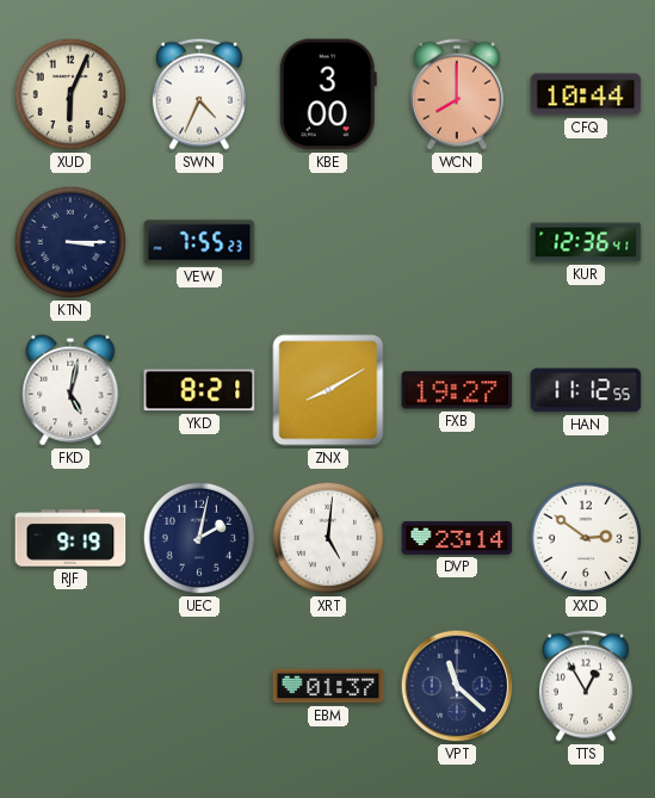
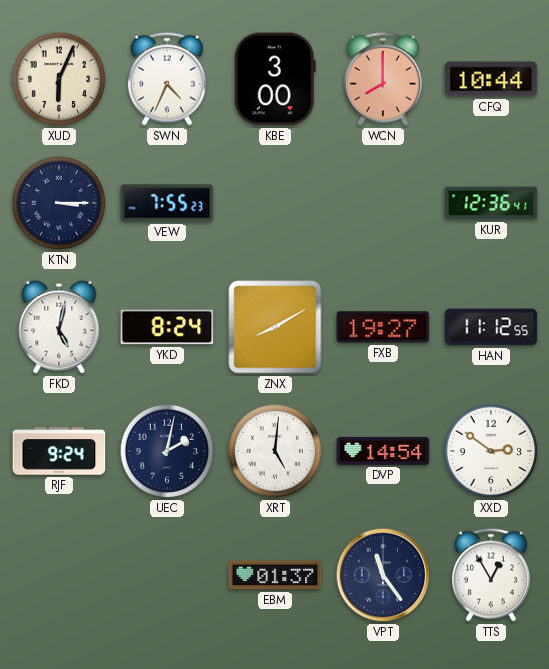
YKD: 8:21 -> 8:24
RJF: 9:19 -> 9:24
DVP: 23:14 -> 14:54
VPT: 11:22 -> 11:24
